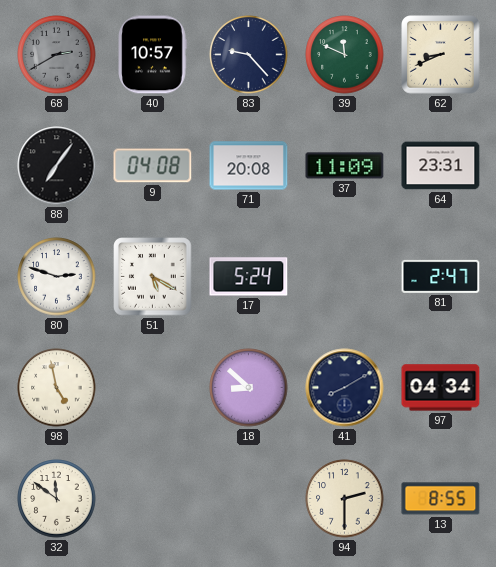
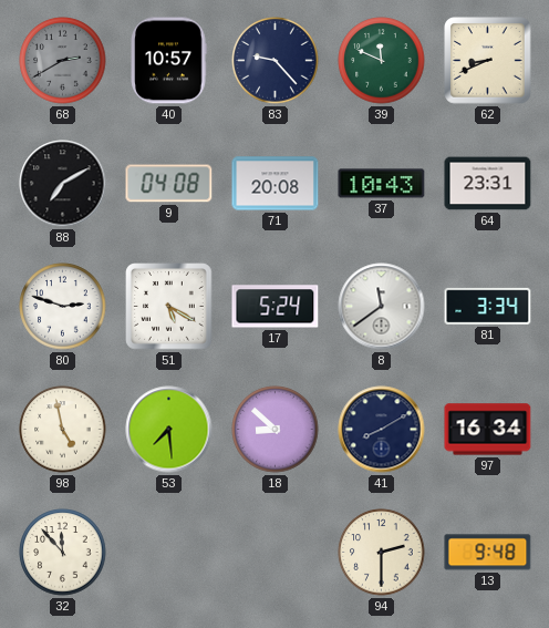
88: 7:06 -> 7:10
37: 11:09 -> 10:43
8: none -> 11:39
81: 2:47 -> 3:34
53: none -> 7:29
97: 04:34 -> 16:34
32: 11:51 -> 11:53
13: 8:55 -> 9:48
